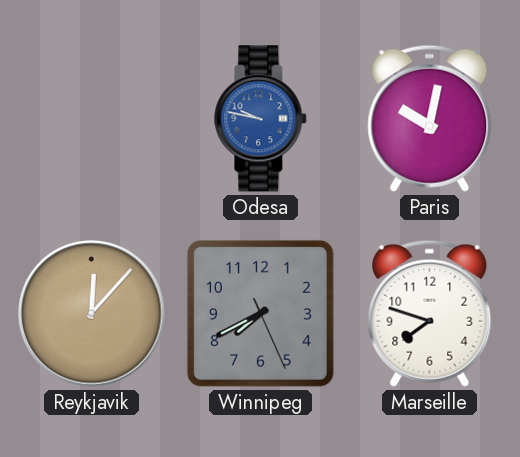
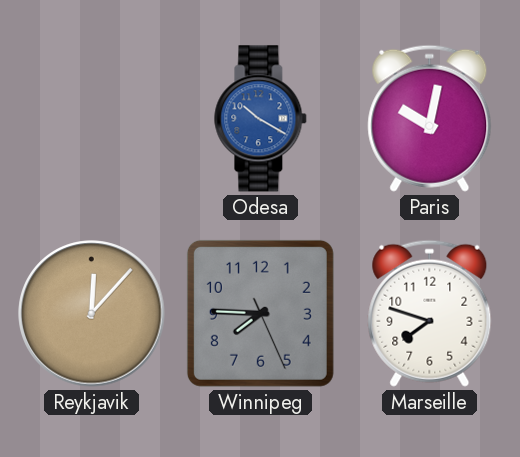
Odesa: 9:47 -> 10:20
Winnipeg: 7:40 -> 7:45
